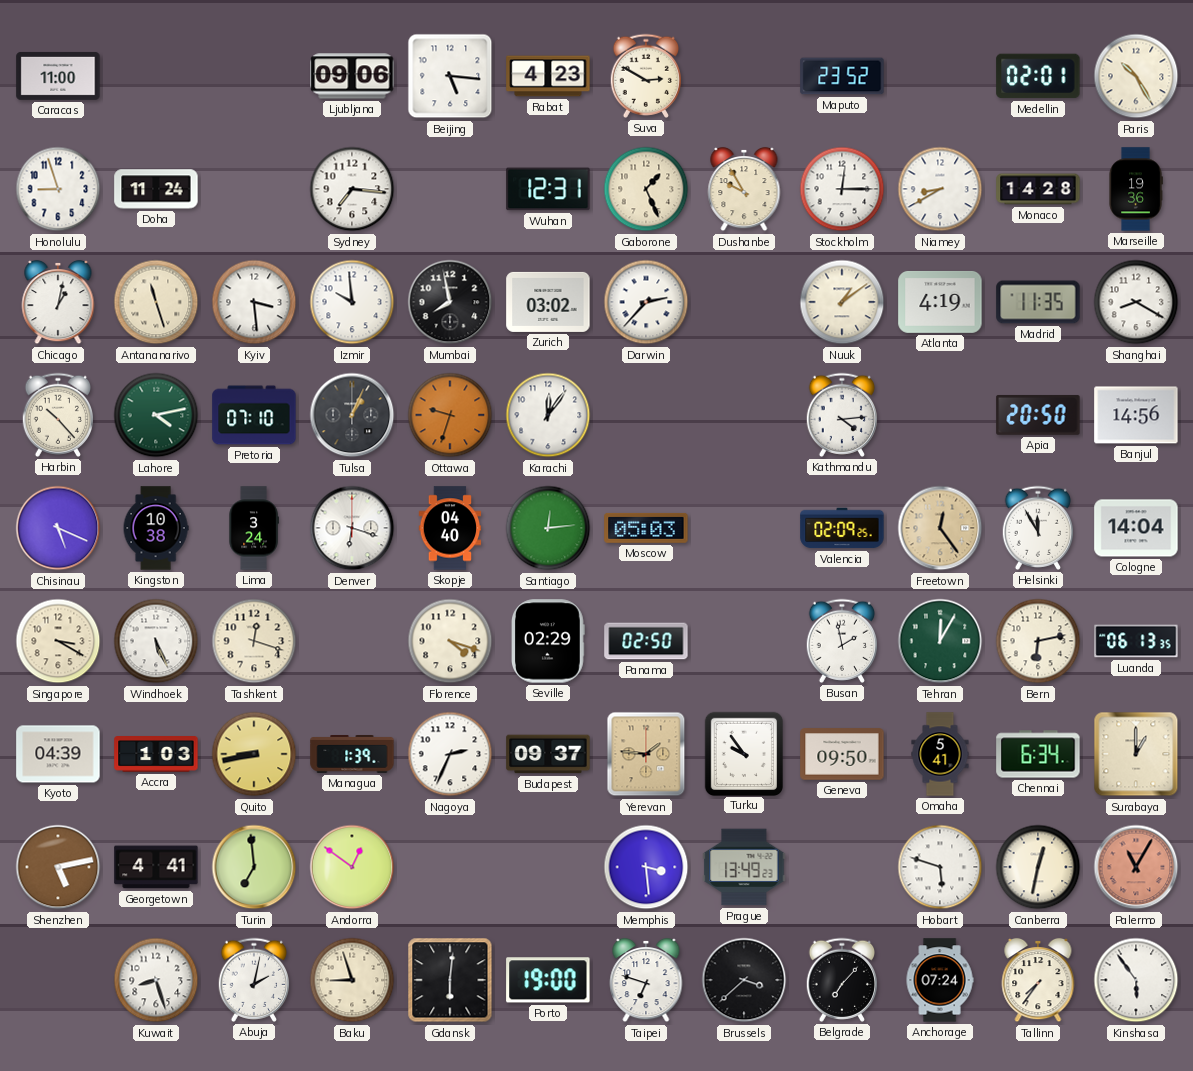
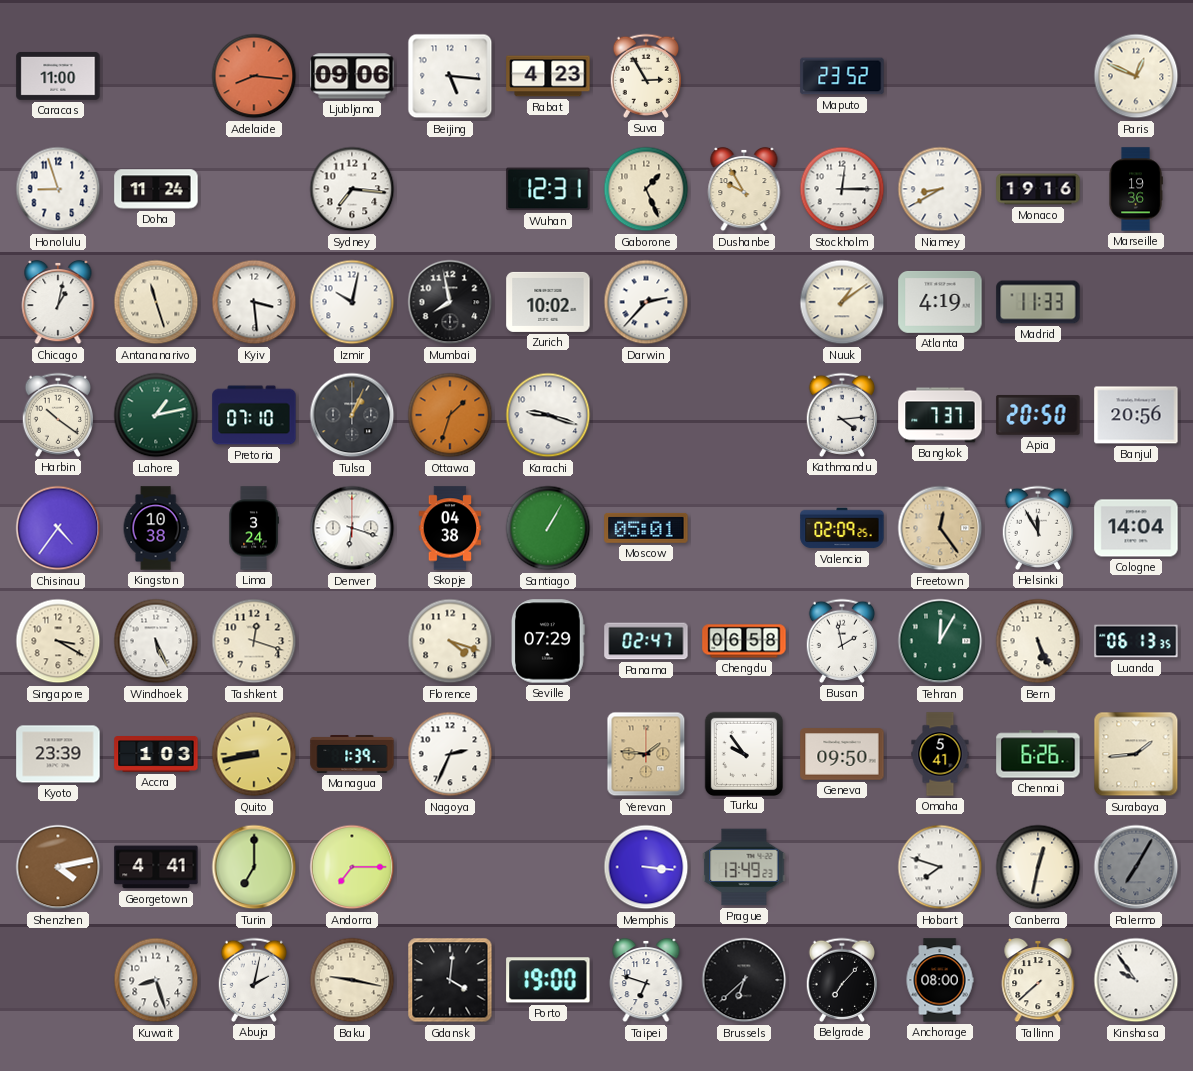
Adelaide: none -> 8:16
Suva: 2:50 -> 2:55
Medellin: 02:01 -> none
Paris: 10:25 -> 12:49
Monaco: 14:28 -> 19:16
Izmir: 9:59 -> 10:02
Zurich: 03:02 -> 10:02
Madrid: 11:35 -> 11:33
Shanghai: 8:20 -> none
Harbin: 10:23 -> 10:21
Lahore: 4:13 -> 1:13
Ottawa: 9:33 -> 1:33
Karachi: 12:06 -> 9:18
Bangkok: none -> 7:37
Banjul: 14:56 -> 20:56
Chisinau: 5:19 -> 4:36
Skopje: 04:40 -> 04:38
Santiago: 12:14 -> 1:05
Moscow: 05:03 -> 05:01
Seville: 02:29 -> 07:29
Panama: 02:50 -> 02:47
Chengdu: none -> 06:58
Bern: 6:13 -> 5:26
Kyoto: 04:39 -> 23:39
Budapest: 09:37 -> none
Chennai: 6:34 -> 6:26
Surabaya: 1:00 -> 1:44
Shenzhen: 5:13 -> 4:13
Turin: 6:59 -> 7:00
Andorra: 12:51 -> 7:15
Memphis: 3:29 -> 3:16
Hobart: 5:48 -> 7:48
Palermo: 11:05 -> 7:05
Palermo dial: salmon -> grey
Baku: 8:57 -> 9:17
Gdansk: 6:01 -> 4:01
Brussels: 3:38 -> 6:38
Anchorage: 07:24 -> 08:00
Tallinn: 7:36 -> 7:38
Kinshasa: 5:54 -> 9:54
